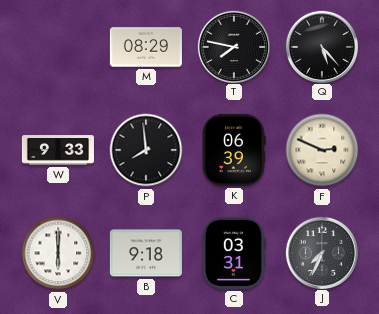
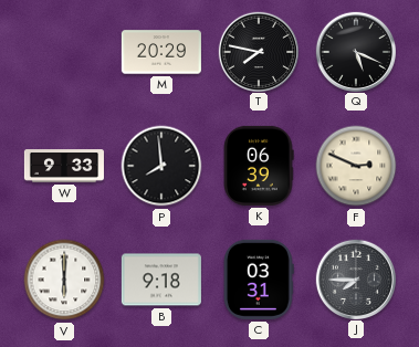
M: 08:29 -> 20:29
Q: 5:23 -> 5:19
J: 7:34 -> 7:45
